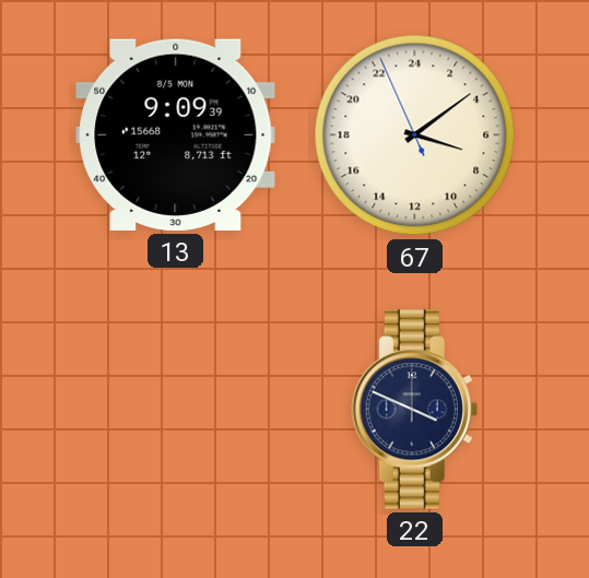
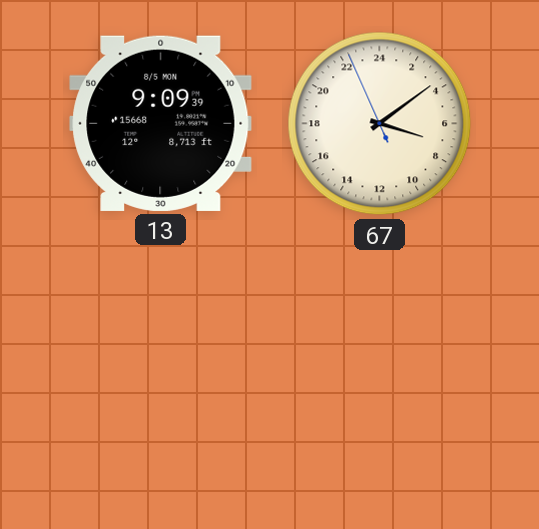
22: 3:49 -> none
